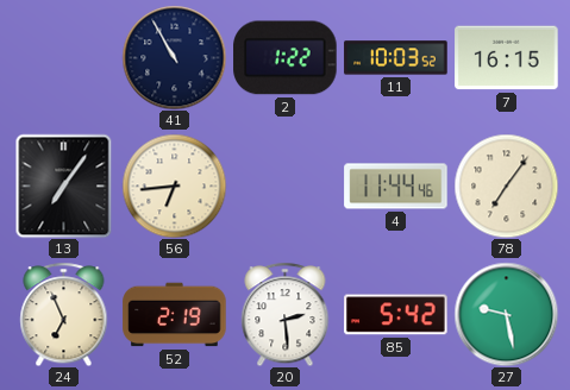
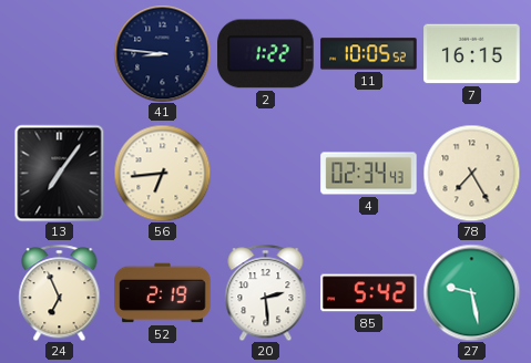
41: 10:55 -> 8:46
11: 10:03 -> 10:05
4: 11:44 -> 02:34
78: 7:06 -> 7:25
